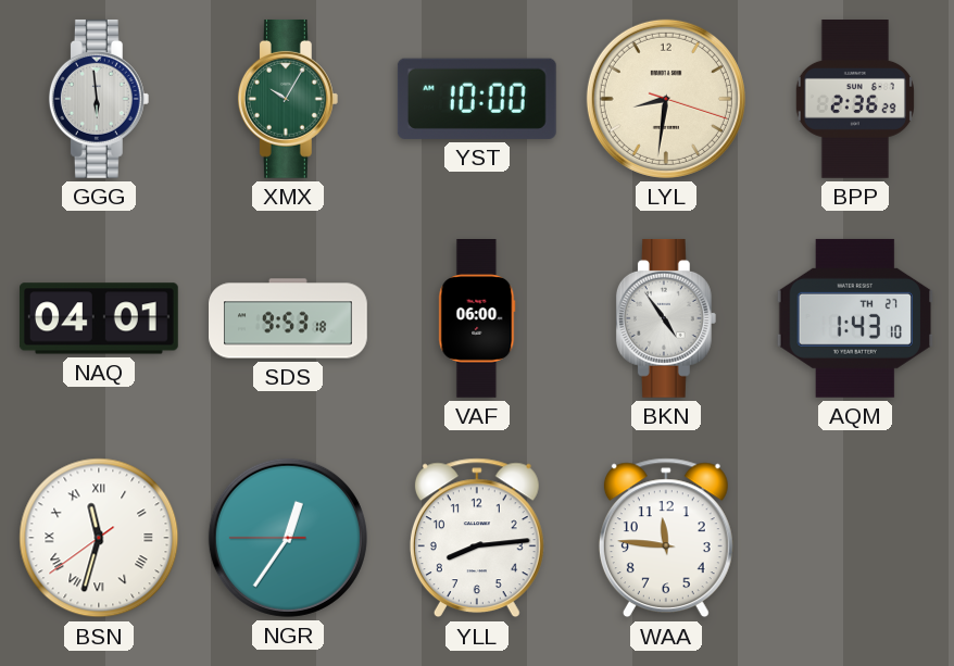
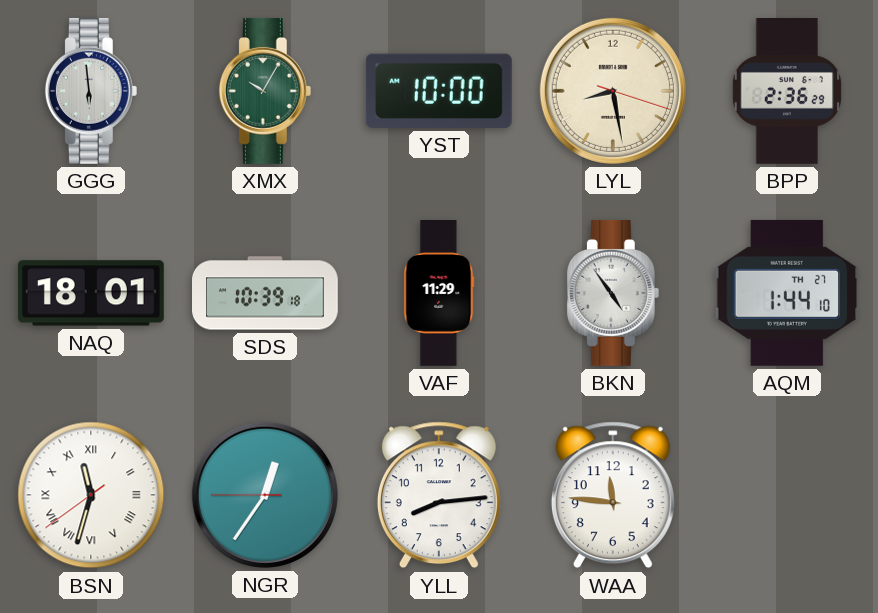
LYL: 8:31 -> 8:28
NAQ: 04:01 -> 18:01
SDS: 9:53 -> 10:39
VAF: 06:00 -> 11:29
AQM: 1:43 -> 1:44
